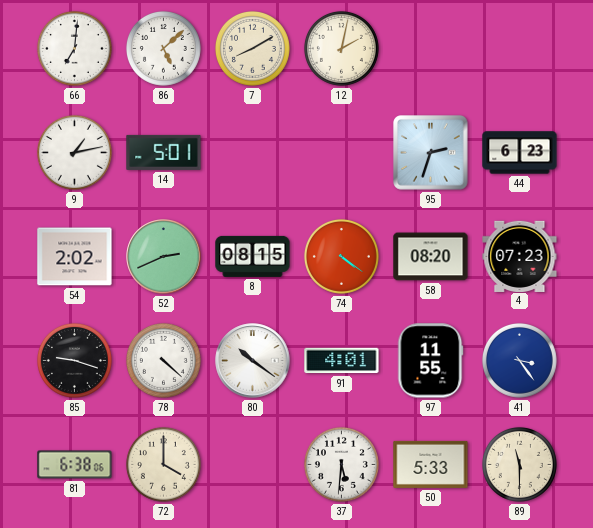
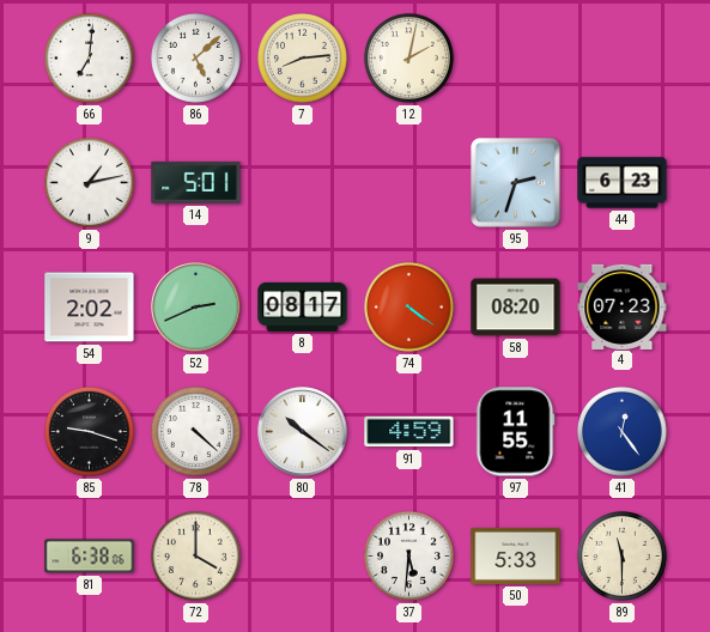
7: 8:10 -> 8:14
8: 08:15 -> 08:17
91: 4:01 -> 4:59
41: 3:24 -> 12:24
